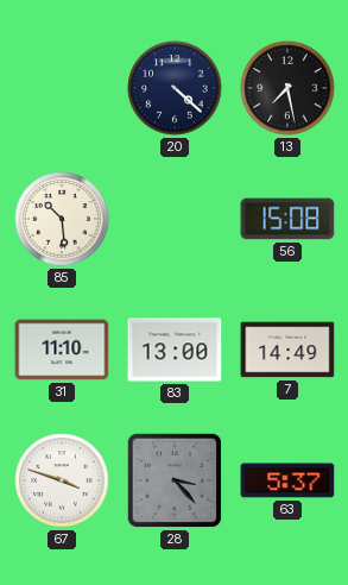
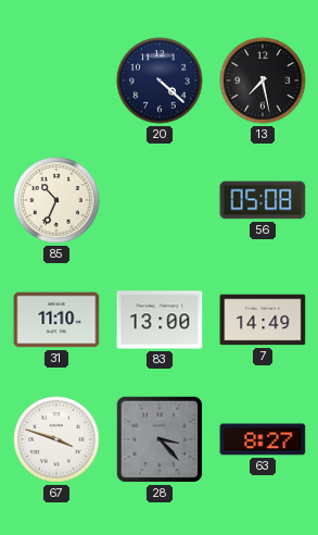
85: 10:29 -> 10:34
56: 15:08 -> 05:08
63: 5:37 -> 8:27
